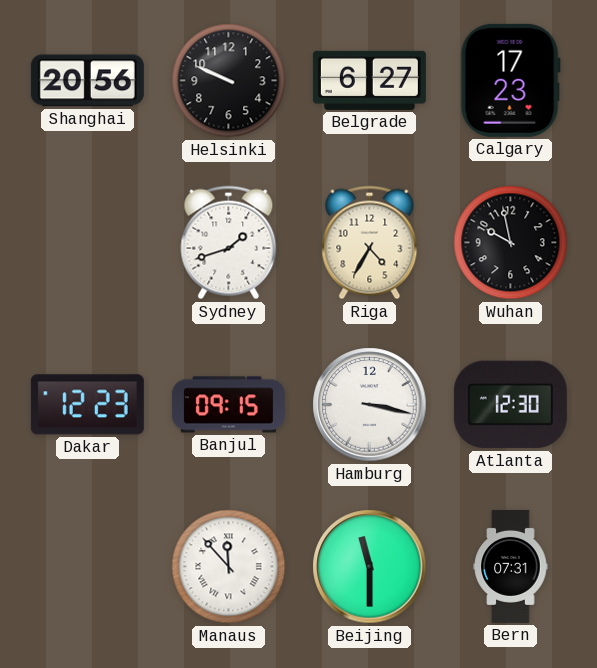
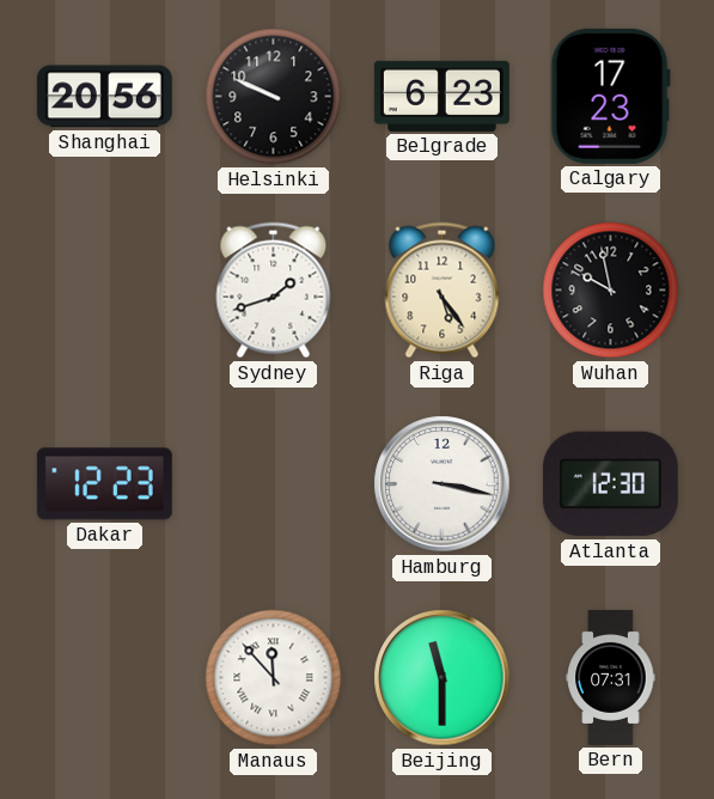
Belgrade: 6:27 -> 6:23
Riga: 4:35 -> 5:24
Banjul: 09:15 -> none
